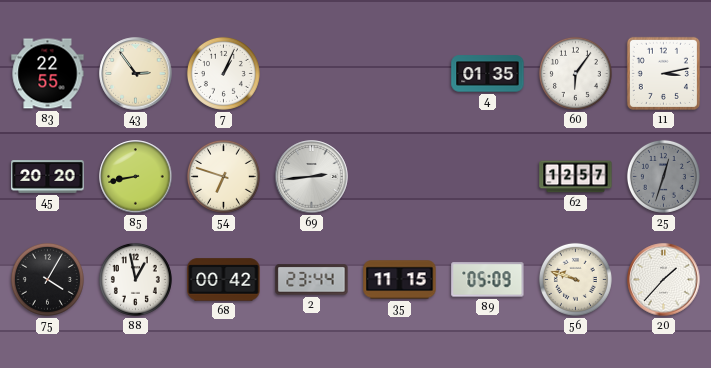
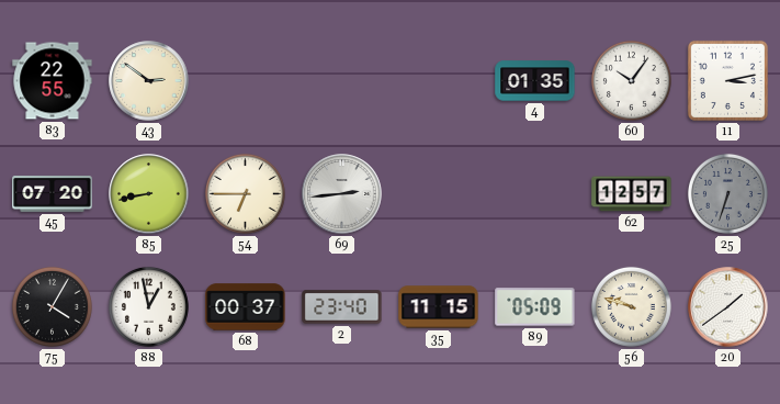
43: 2:54 -> 2:51
7: 1:04 -> none
60: 6:06 -> 10:06
45: 20:20 -> 07:20
54: 6:48 -> 6:45
25: 12:33 -> 6:33
68: 00:42 -> 00:37
2: 23:44 -> 23:40
20: 1:37 -> 1:39
